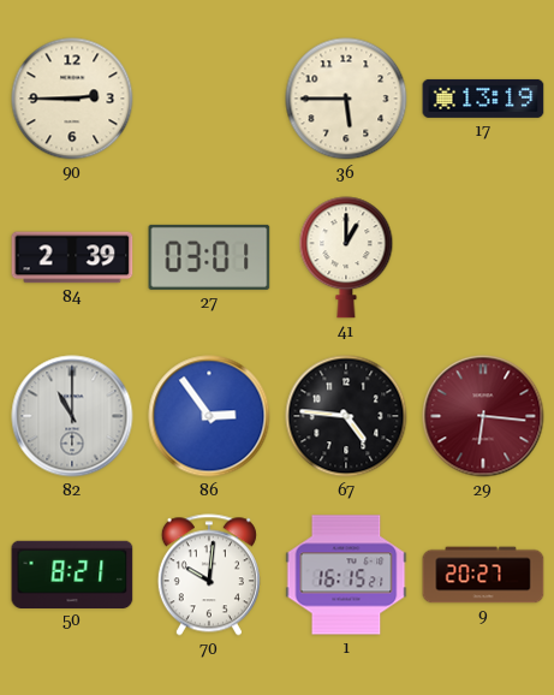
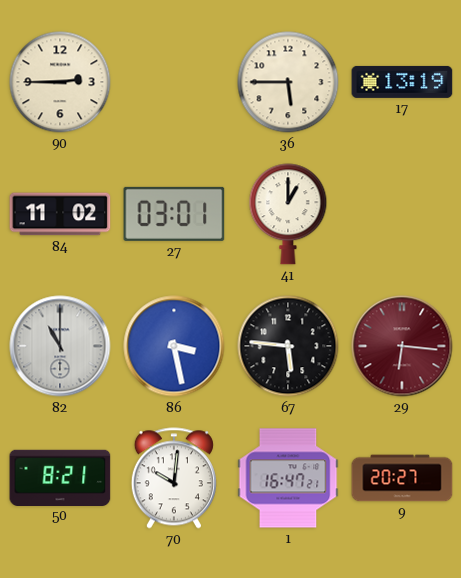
84: 2:39 -> 11:02
86: 2:54 -> 3:28
67: 4:46 -> 5:46
1: 16:15 -> 16:47
